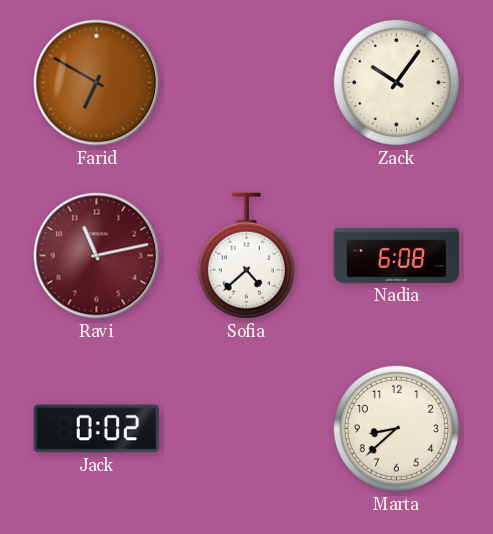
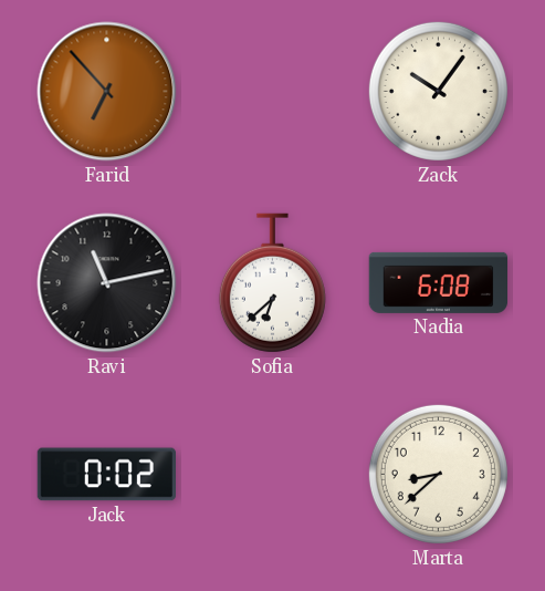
Farid: 6:50 -> 6:53
Ravi dial: burgundy -> black
Sofia: 4:38 -> 6:38
